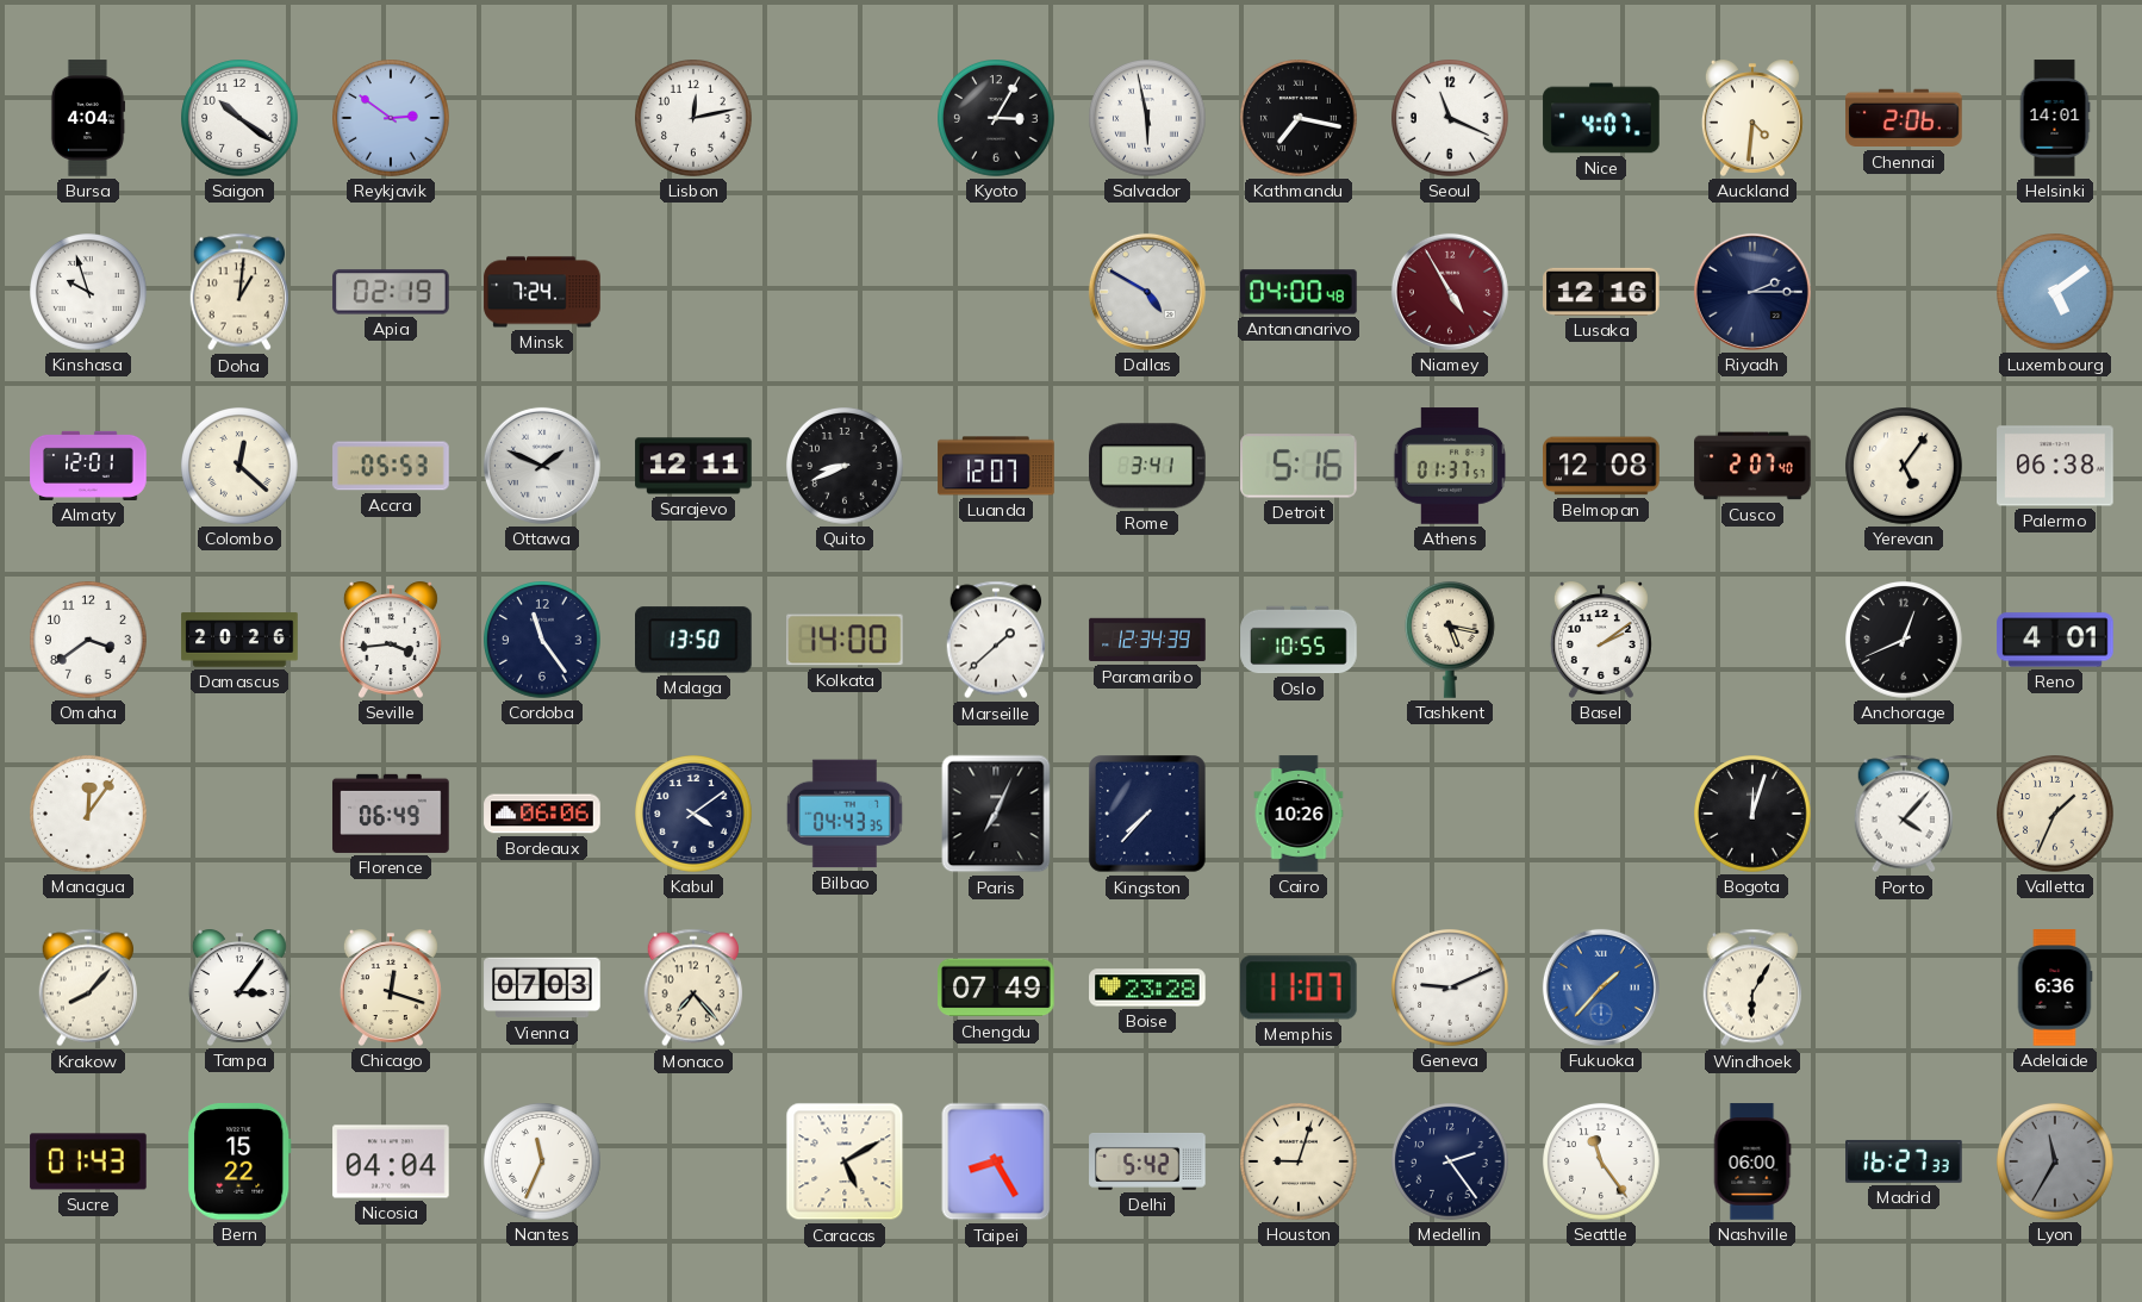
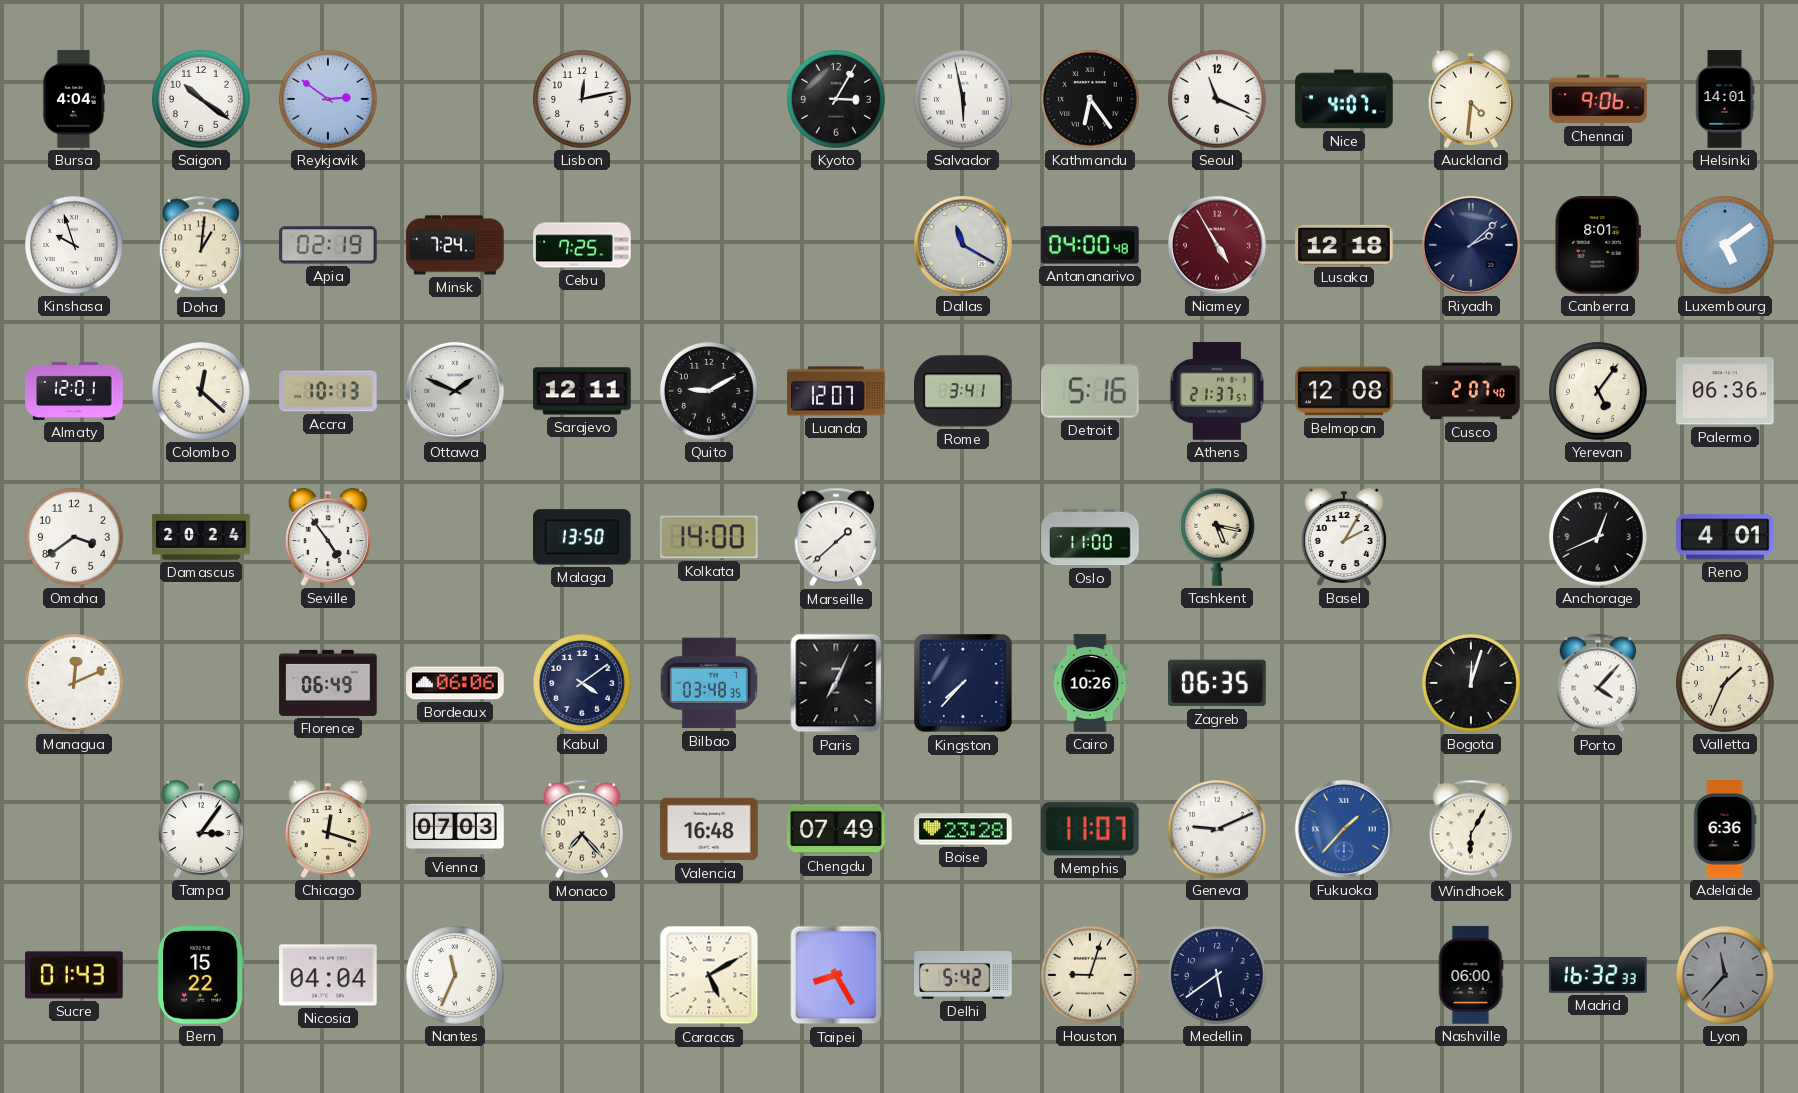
Kathmandu: 7:17 -> 6:24
Chennai: 2:06 -> 9:06
Cebu: none -> 7:25
Dallas: 4:50 -> 11:20
Lusaka: 12:16 -> 12:18
Riyadh: 2:15 -> 2:08
Canberra: none -> 8:01
Accra: 05:53 -> 10:13
Quito: 8:41 -> 9:10
Athens: 01:37 -> 21:37
Palermo: 06:38 -> 06:36
Damascus: 20:26 -> 20:24
Seville: 3:44 -> 4:54
Cordoba: 11:24 -> none
Paramaribo: 12:34 -> none
Oslo: 10:55 -> 11:00
Basel: 2:09 -> 2:05
Managua: 12:06 -> 12:11
Bilbao: 04:43 -> 03:48
Zagreb: none -> 06:35
Krakow: 8:07 -> none
Valencia: none -> 16:48
Medellin: 2:24 -> 5:39
Seattle: 11:24 -> none
Madrid: 16:27 -> 16:32
Lyon: 11:35 -> 11:37
